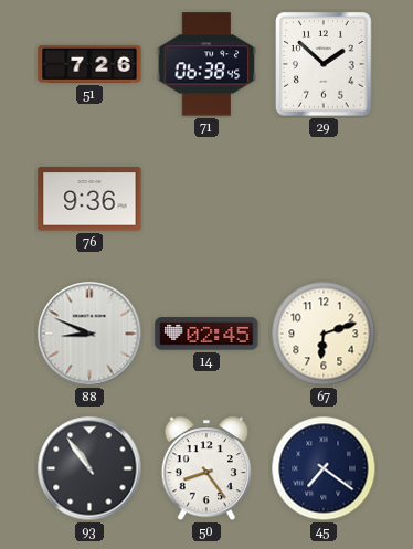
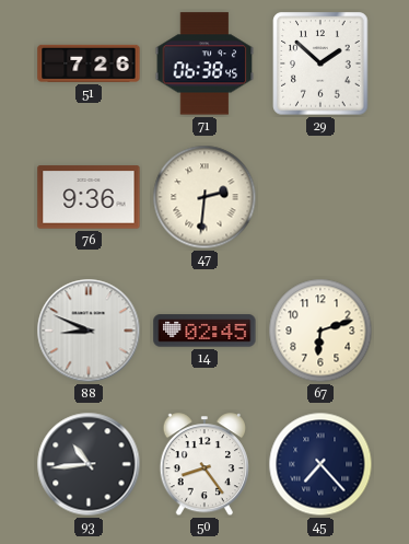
47: none -> 2:31
93: 10:54 -> 10:44
45: 7:21 -> 7:23
